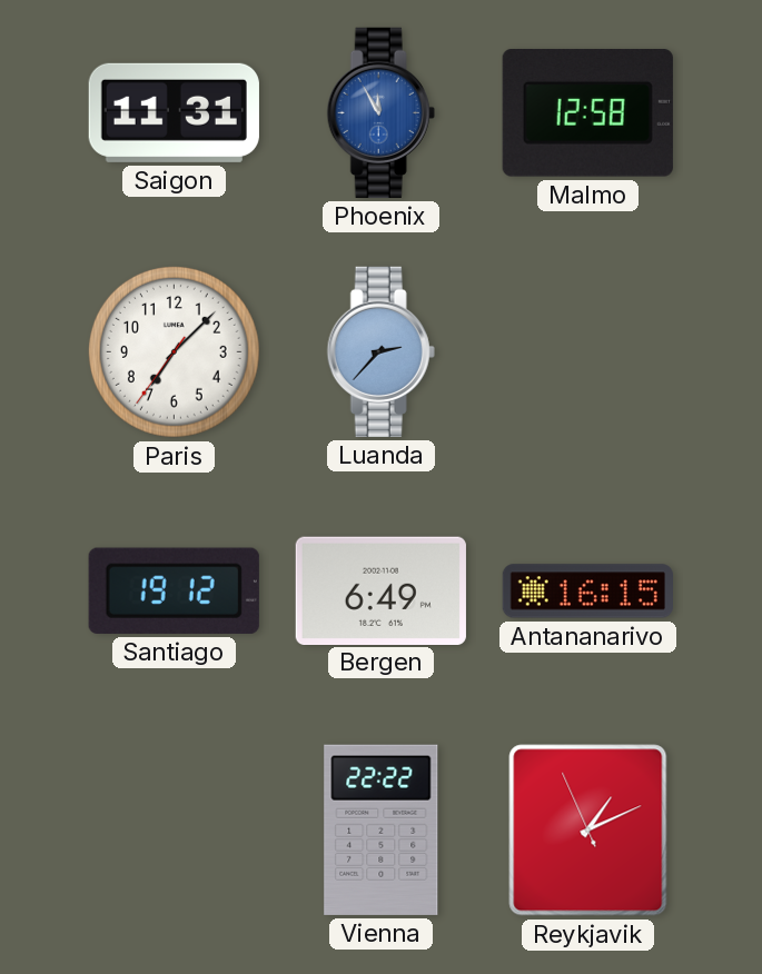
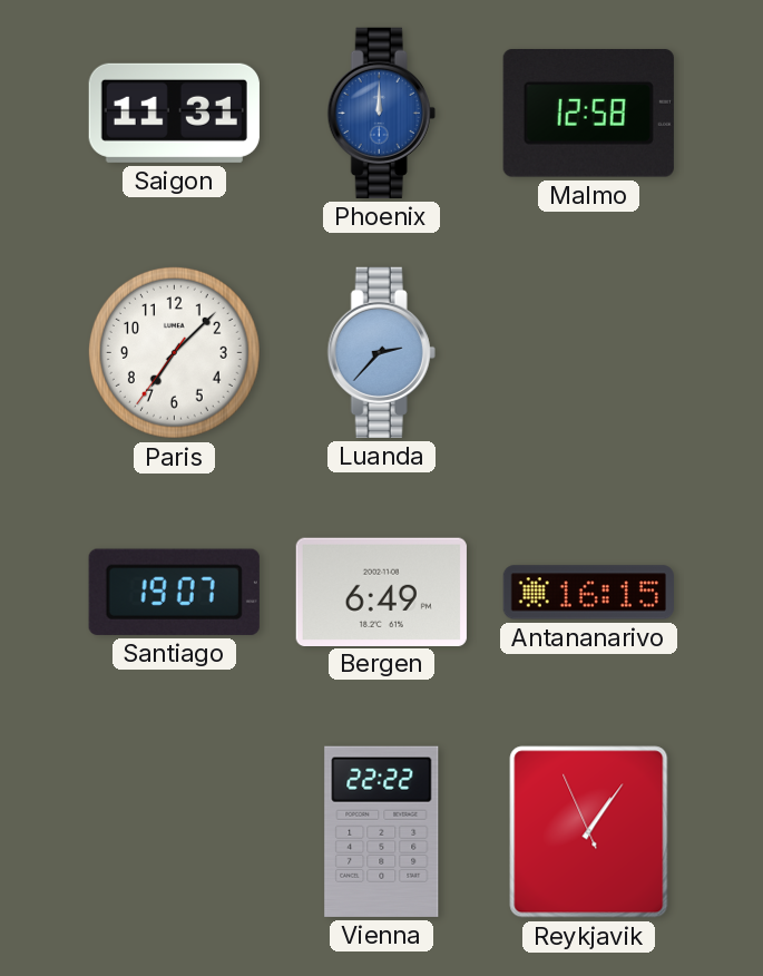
Phoenix: 11:55 -> 12:00
Santiago: 19:12 -> 19:07
Reykjavik: 1:10 -> 1:05
